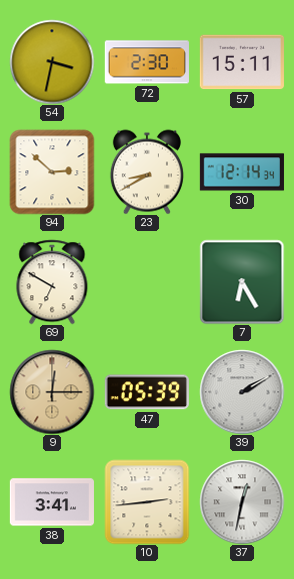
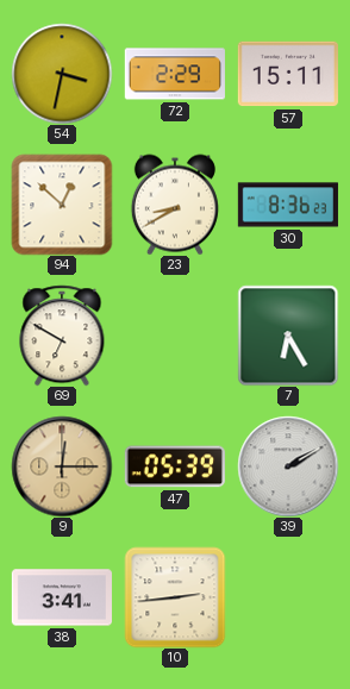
72: 2:30 -> 2:29
94: 2:52 -> 12:52
30: 12:14 -> 8:36
37: 12:32 -> none
